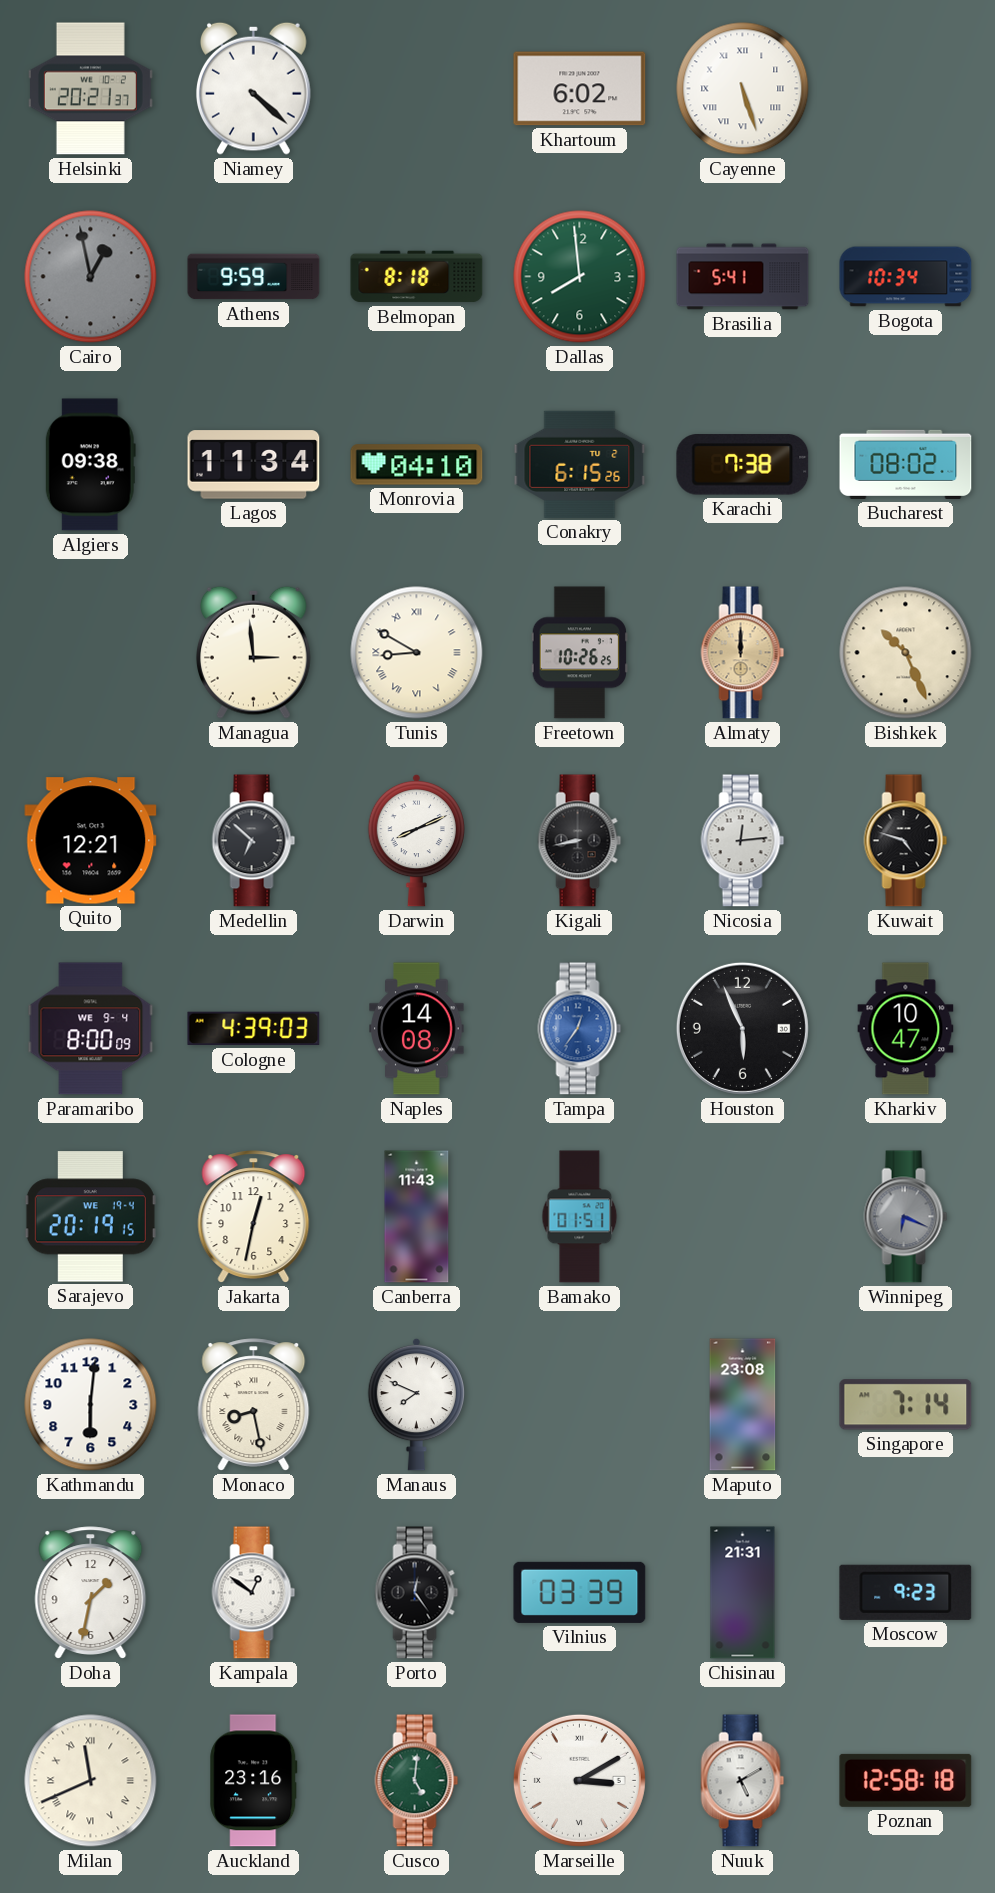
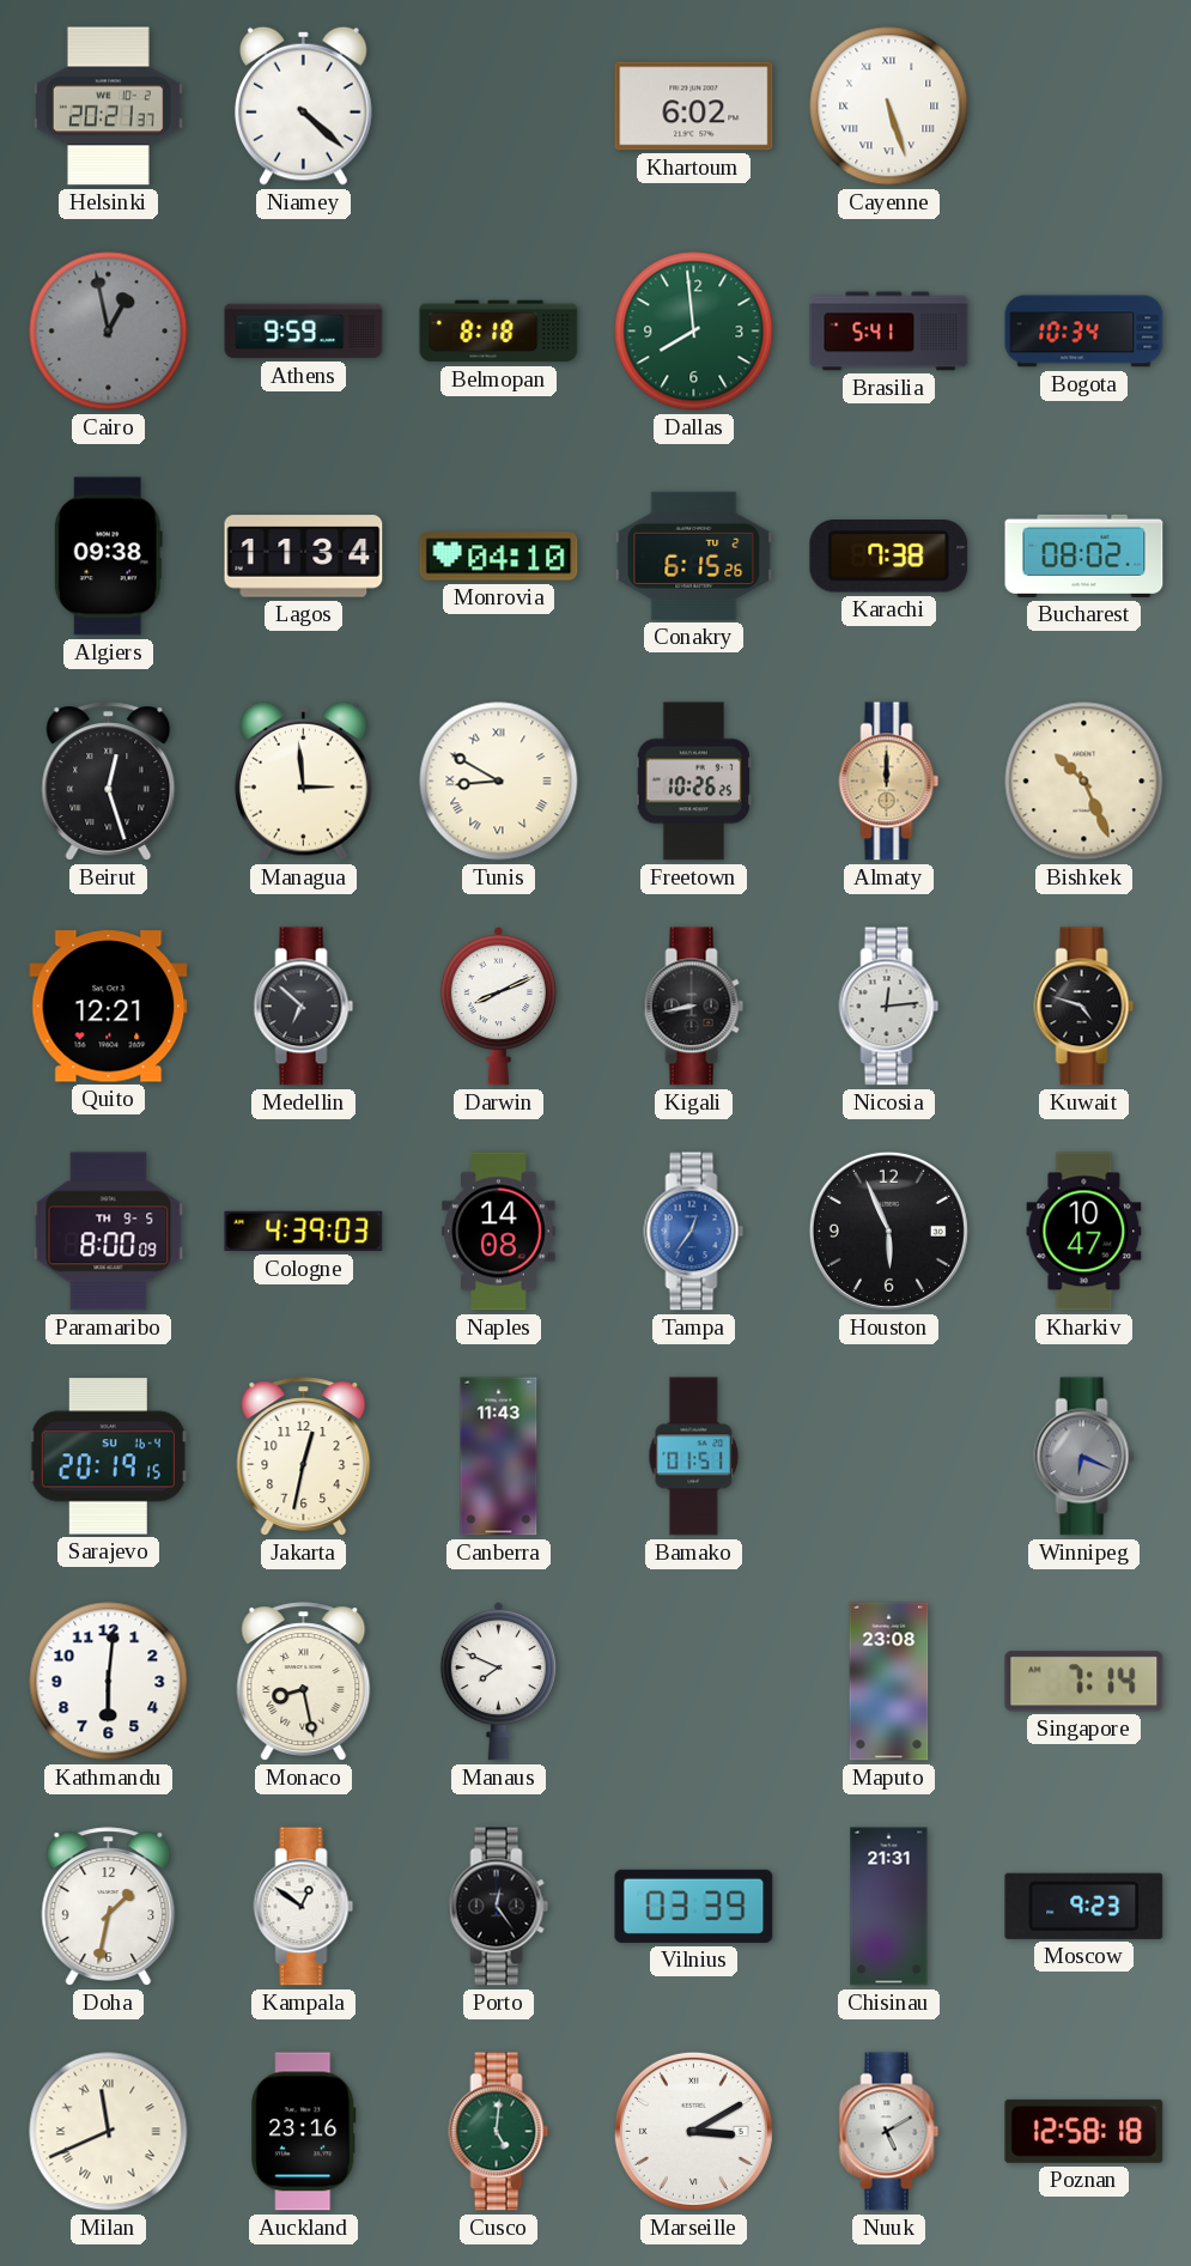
Beirut: none -> 12:27
Paramaribo date: WE 9-4 -> TH 9-5
Sarajevo date: WE 19-4 -> SU 16-4
